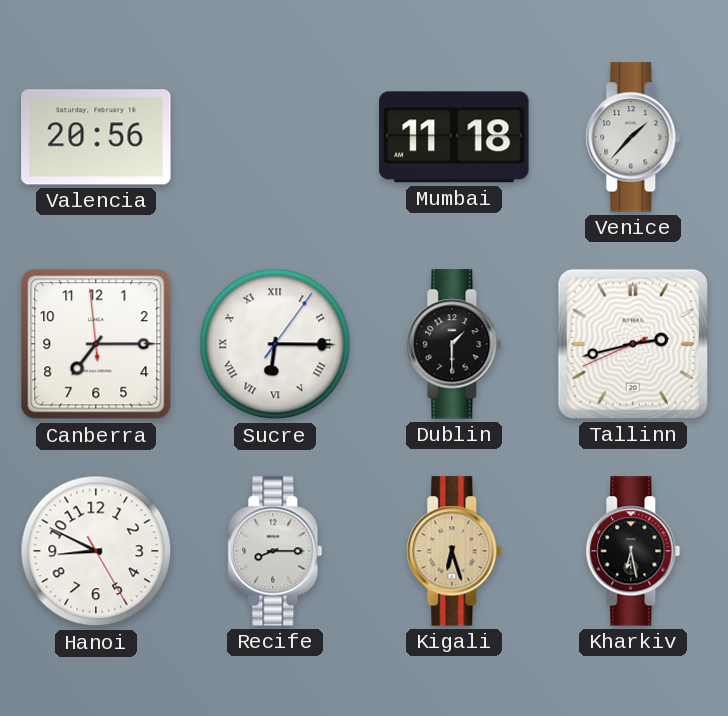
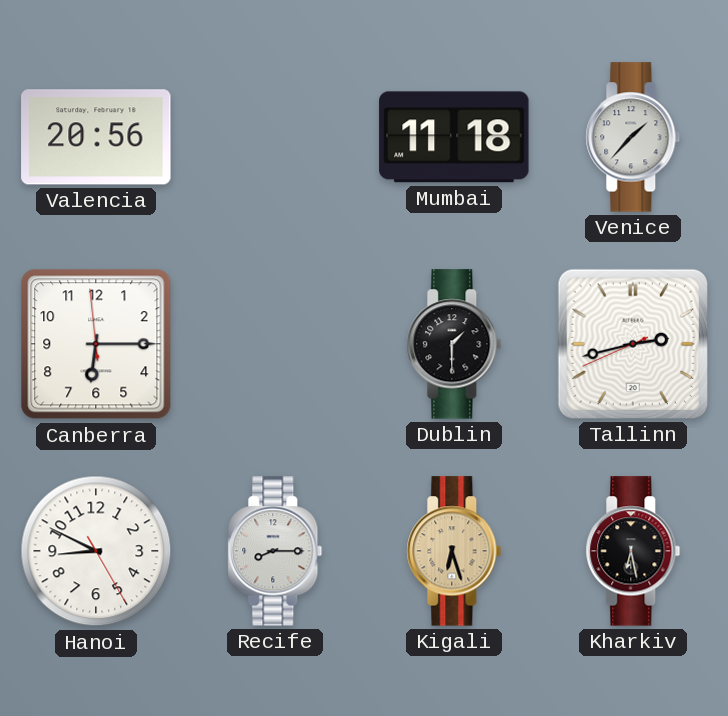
Canberra: 7:14 -> 6:14
Sucre: 6:15 -> none
